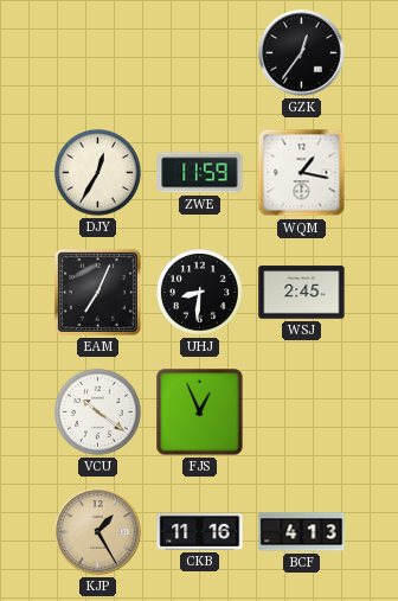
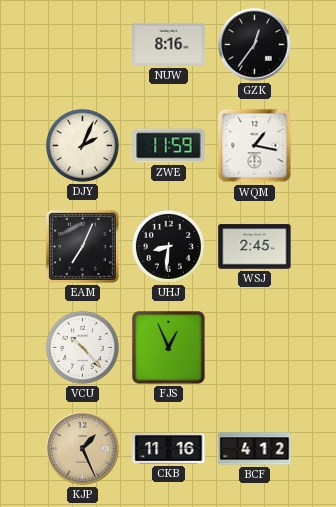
NUW: none -> 8:16
DJY: 12:35 -> 2:04
VCU: 10:21 -> 10:23
KJP: 1:25 -> 1:26
BCF: 4:13 -> 4:12
